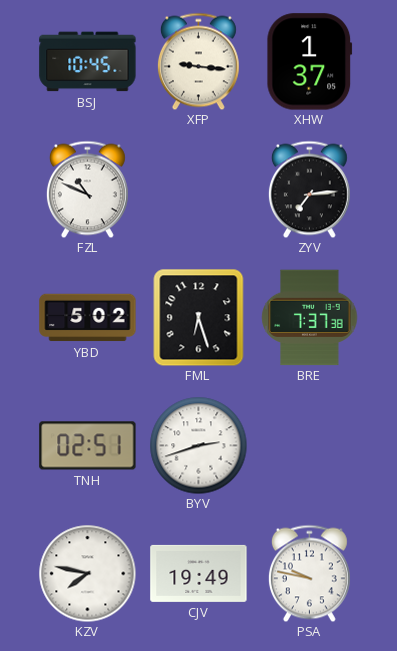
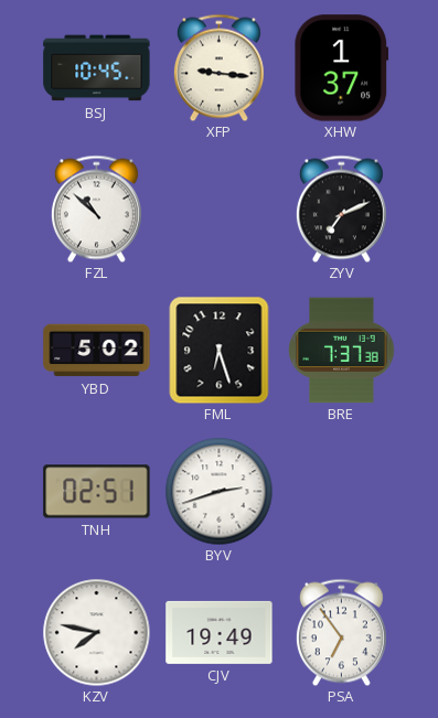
FZL: 10:49 -> 10:52
ZYV: 7:14 -> 7:11
PSA: 9:47 -> 6:54
